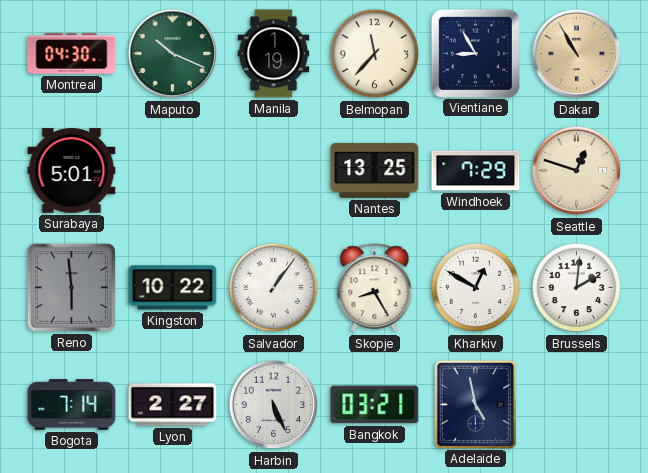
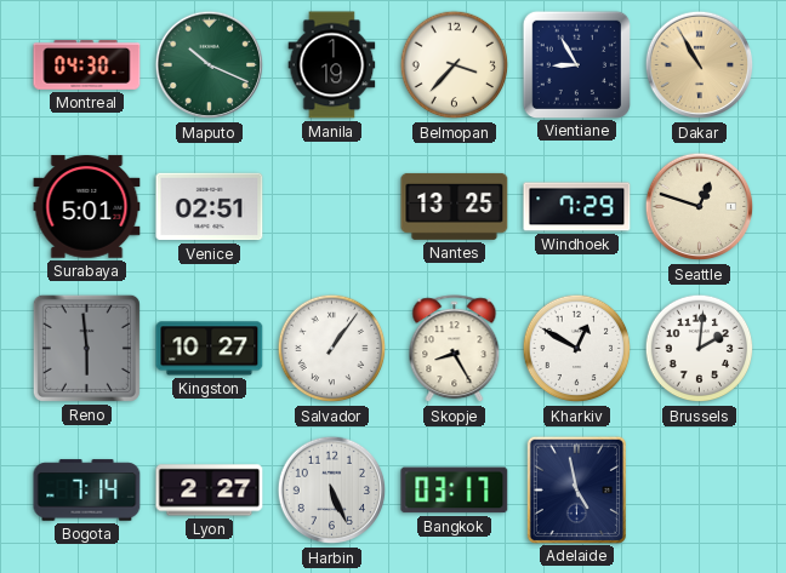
Belmopan: 11:37 -> 3:37
Venice: none -> 02:51
Kingston: 10:22 -> 10:27
Bangkok: 03:21 -> 03:17
